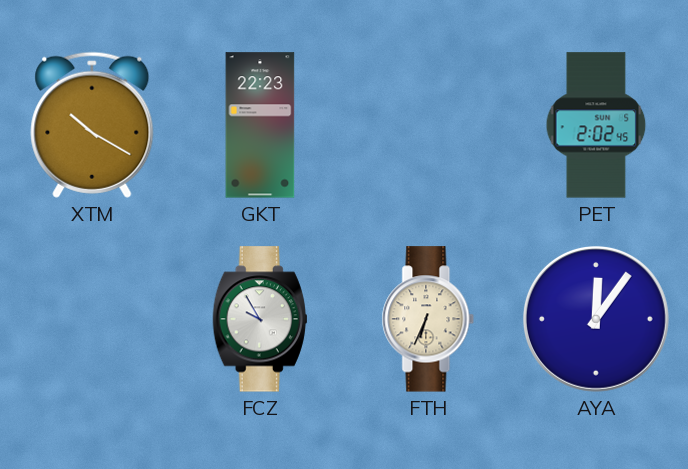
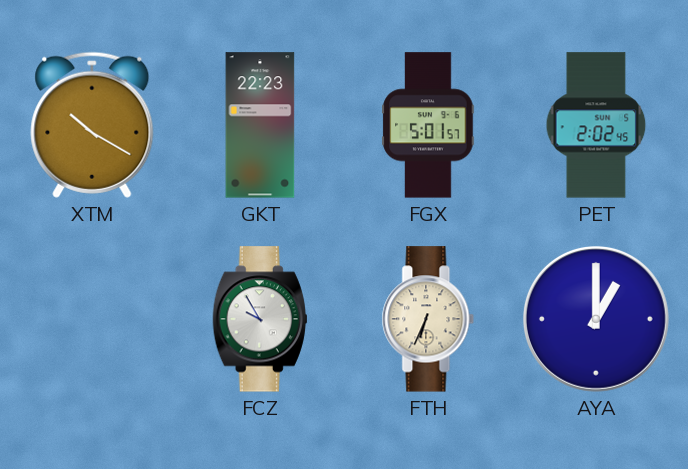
FGX: none -> 5:01
AYA: 12:06 -> 1:00
